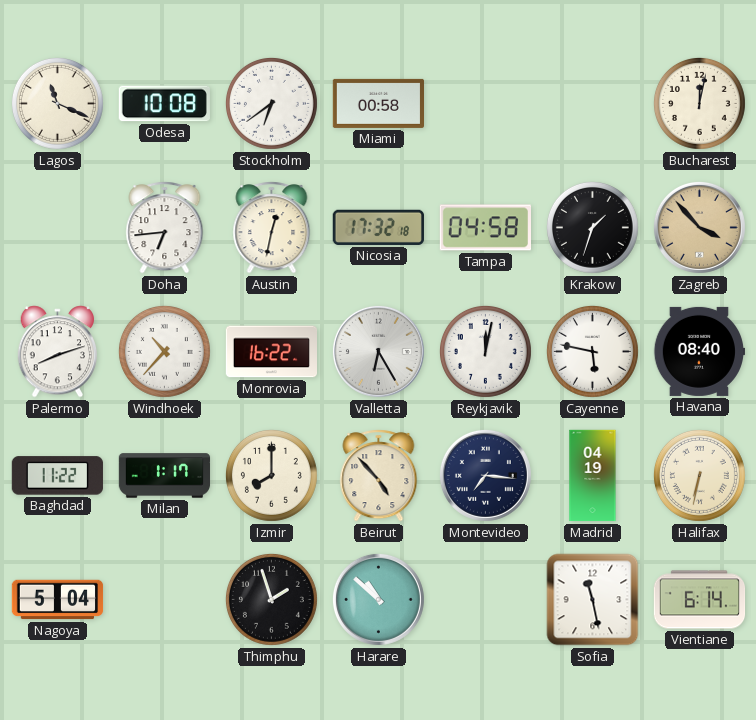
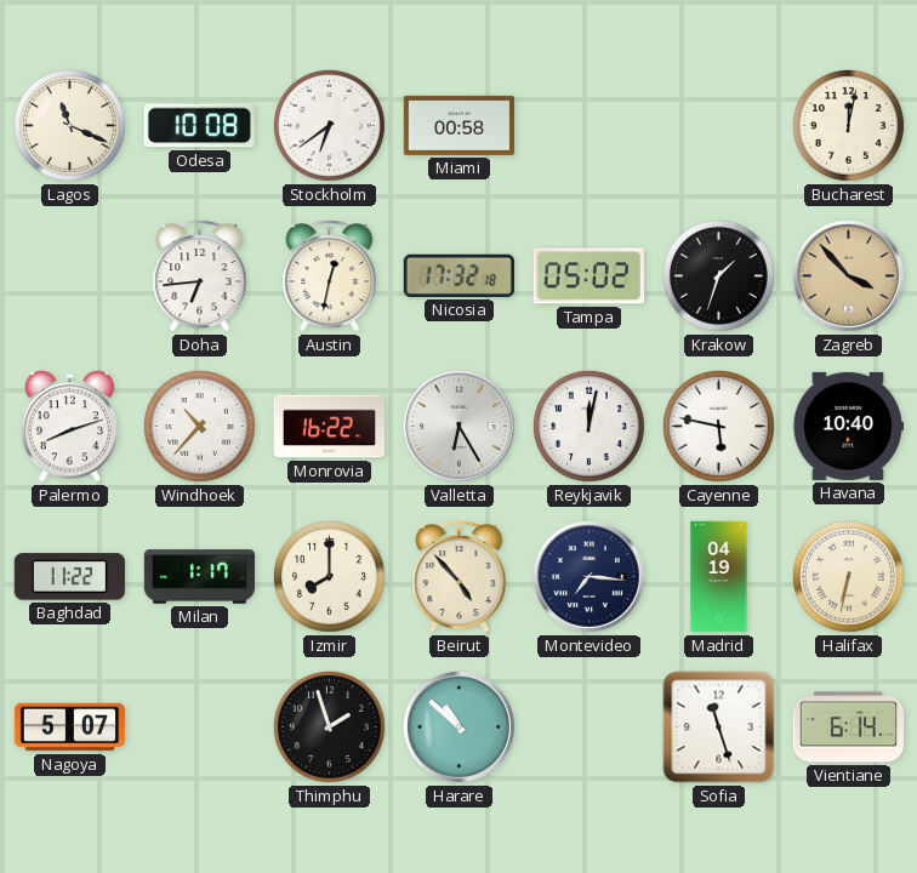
Tampa: 04:58 -> 05:02
Havana: 08:40 -> 10:40
Nagoya: 5:04 -> 5:07
Sofia: 11:28 -> 11:27
